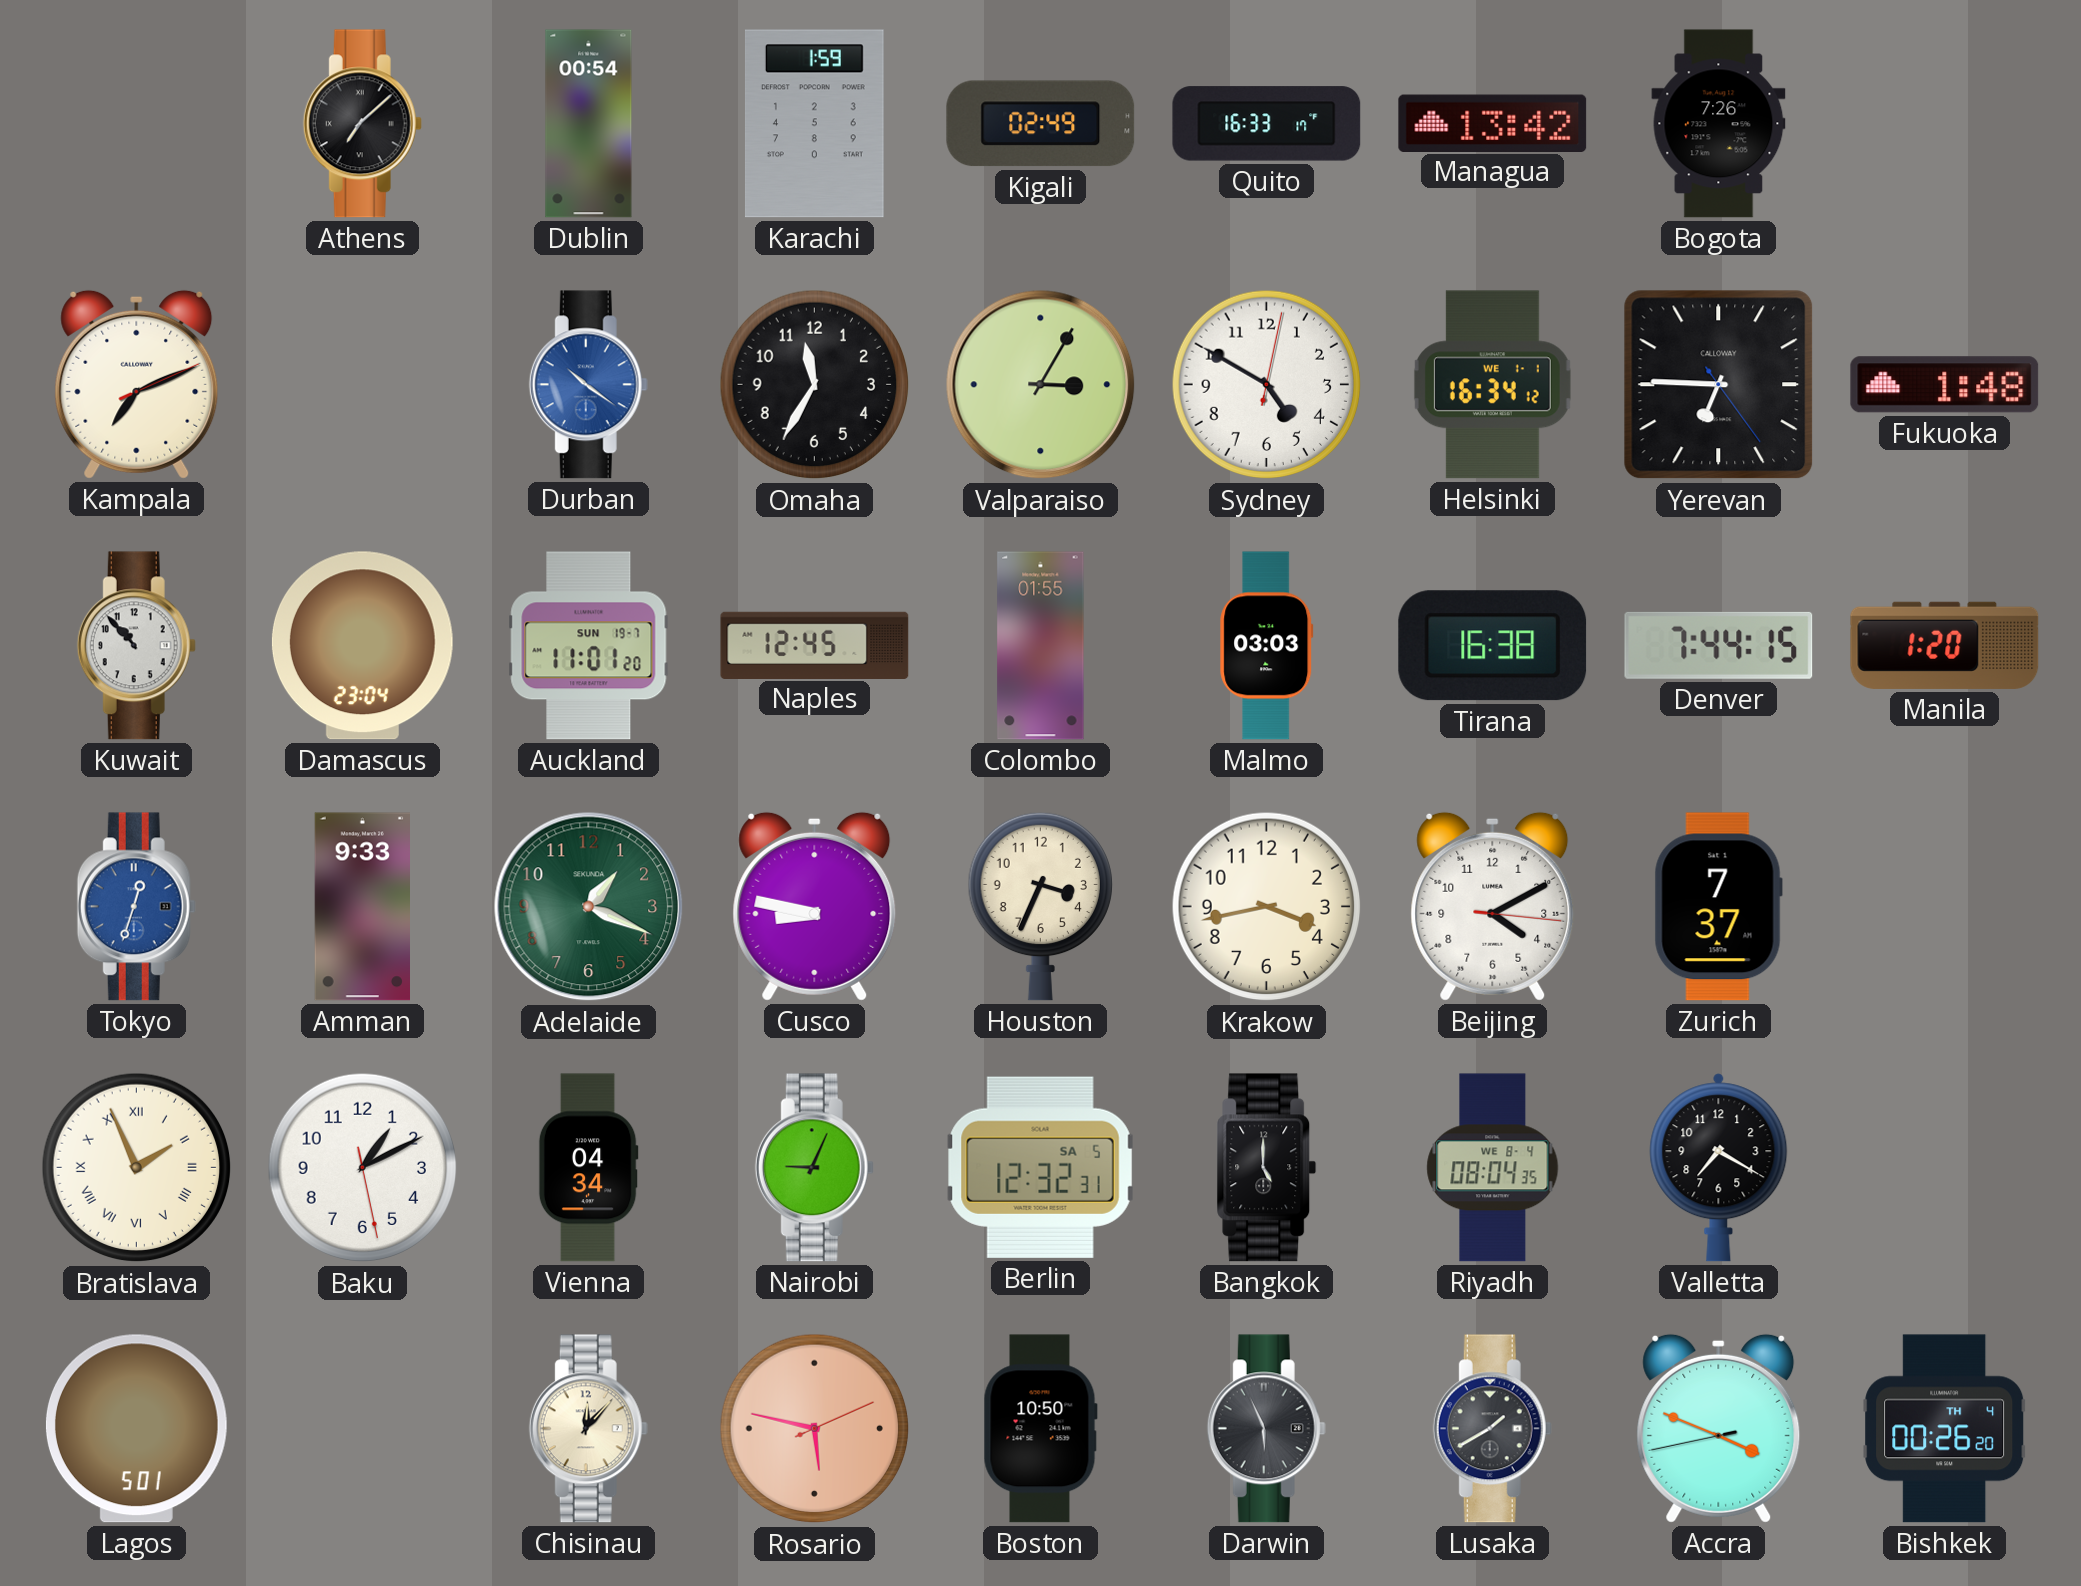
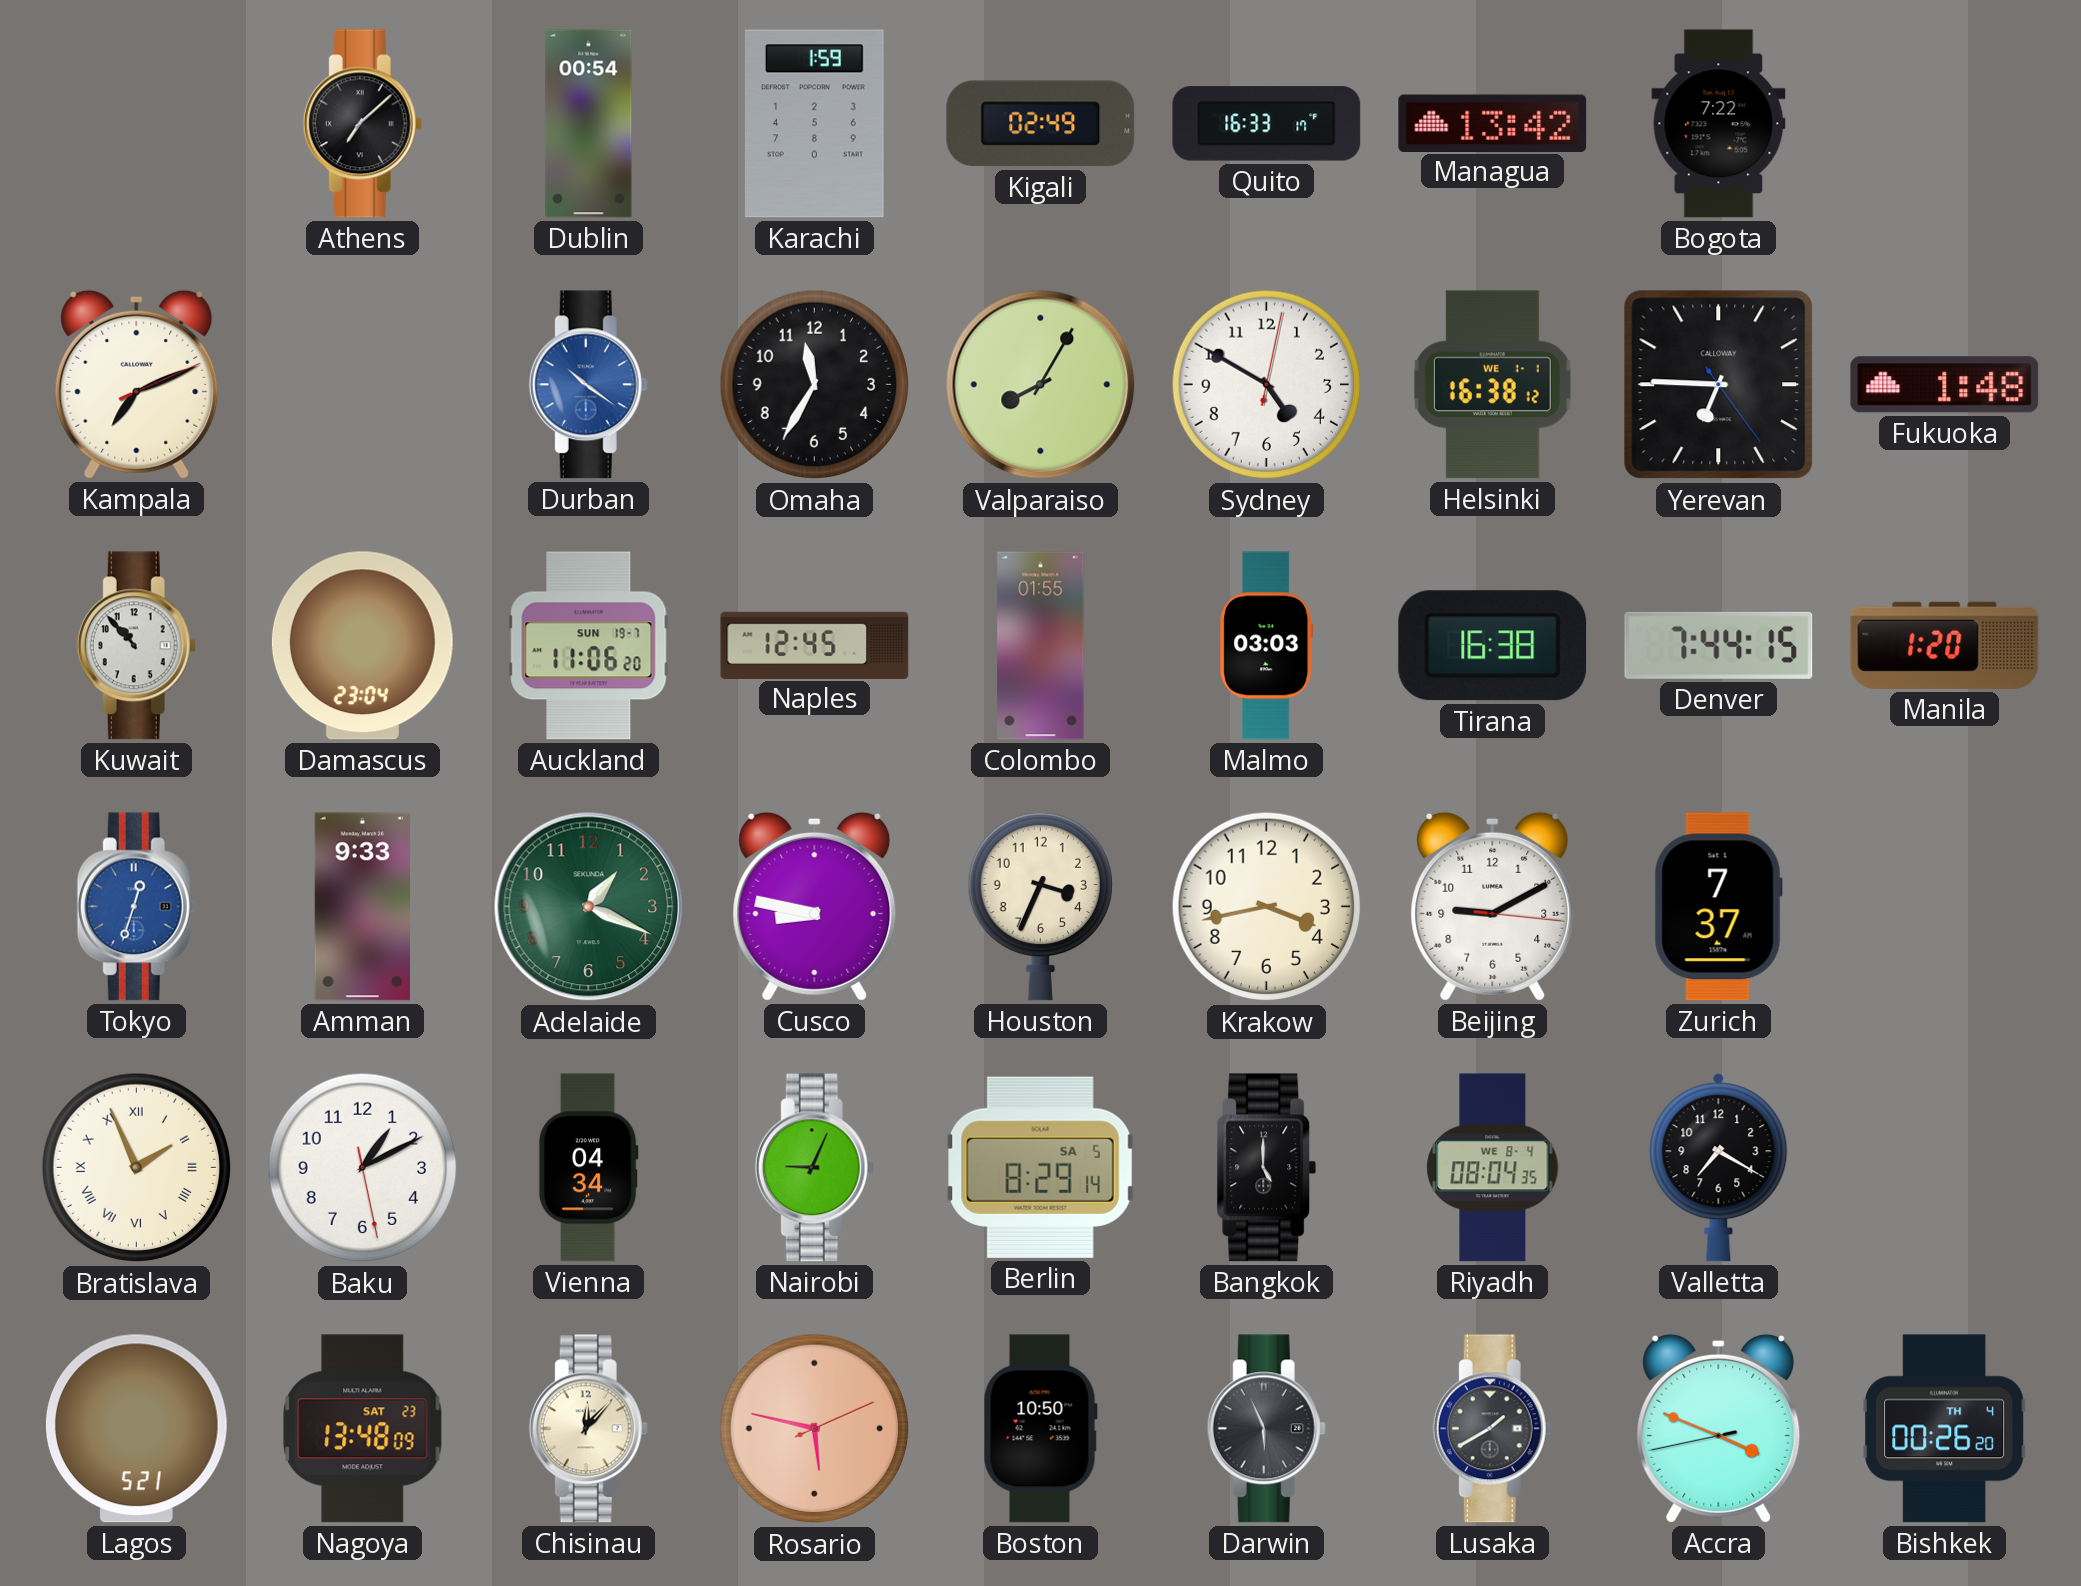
Bogota: 7:26 -> 7:22
Valparaiso: 3:05 -> 8:05
Helsinki: 16:34 -> 16:38
Auckland: 11:01 -> 11:06
Beijing: 4:10 -> 9:10
Berlin: 12:32 -> 8:29
Lagos: 5:01 -> 5:21
Nagoya: none -> 13:48
